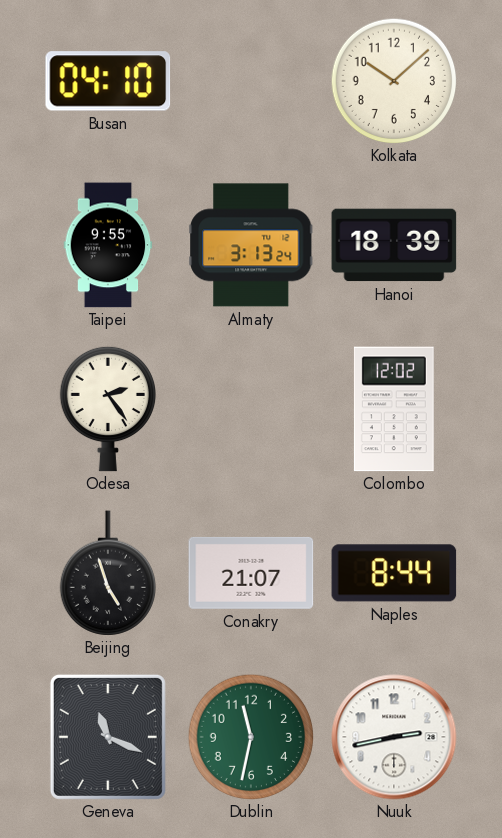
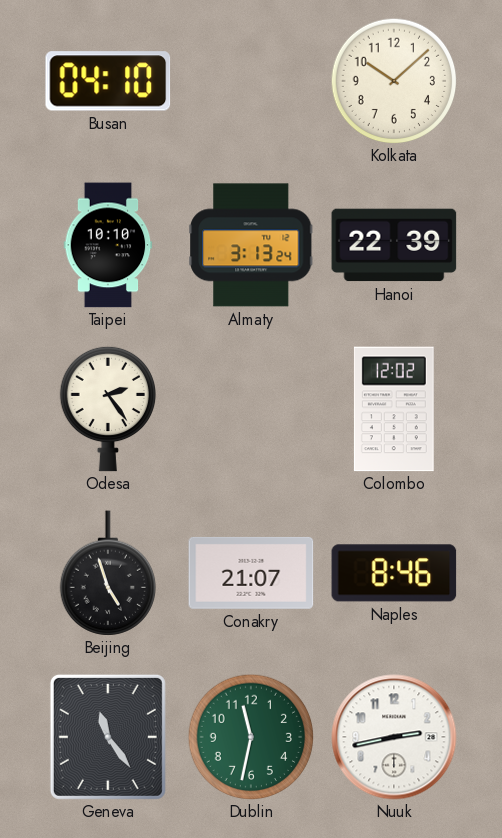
Taipei: 9:55 -> 10:10
Hanoi: 18:39 -> 22:39
Naples: 8:44 -> 8:46
Geneva: 11:19 -> 11:24
